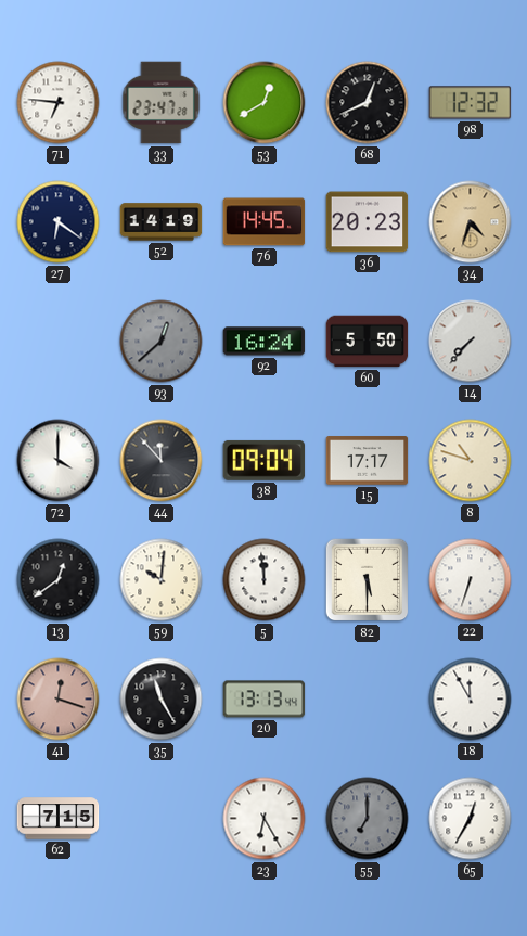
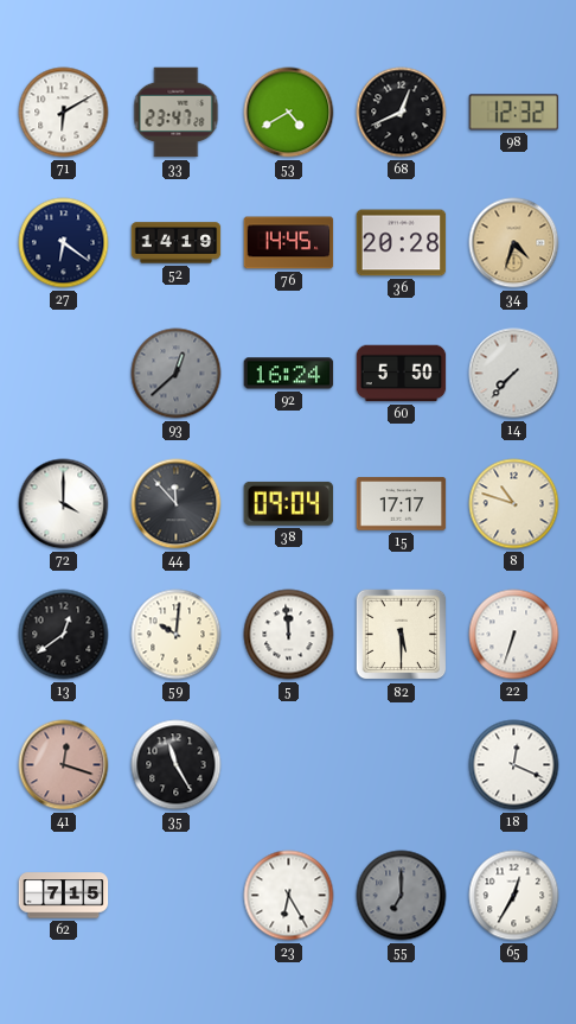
71: 6:46 -> 6:10
53: 12:40 -> 4:40
36: 20:23 -> 20:28
20: 13:13 -> none
18: 11:55 -> 12:19
